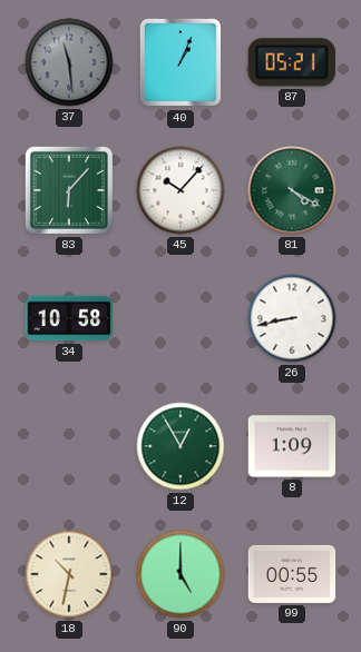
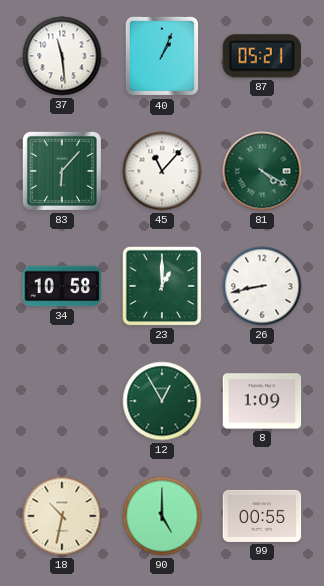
37 dial: grey -> white
45: 10:07 -> 11:07
23: none -> 1:00
